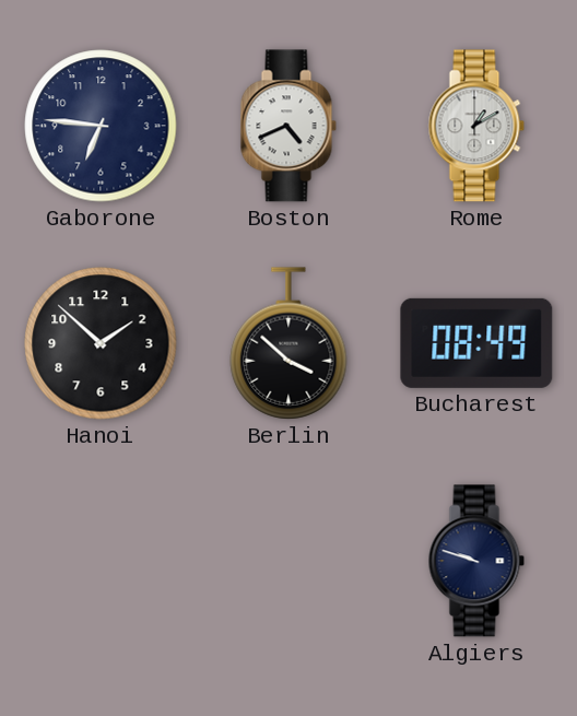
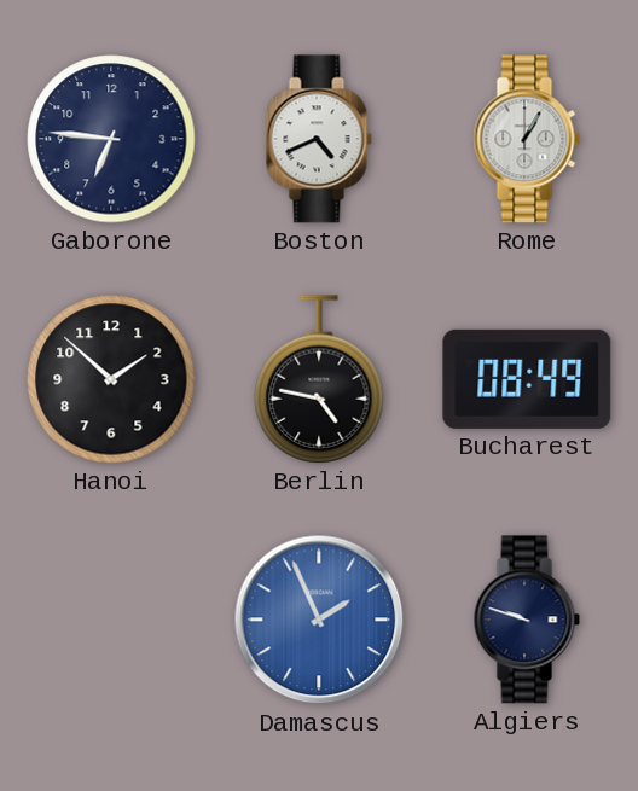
Rome: 1:10 -> 1:05
Berlin: 3:52 -> 4:47
Damascus: none -> 1:56
